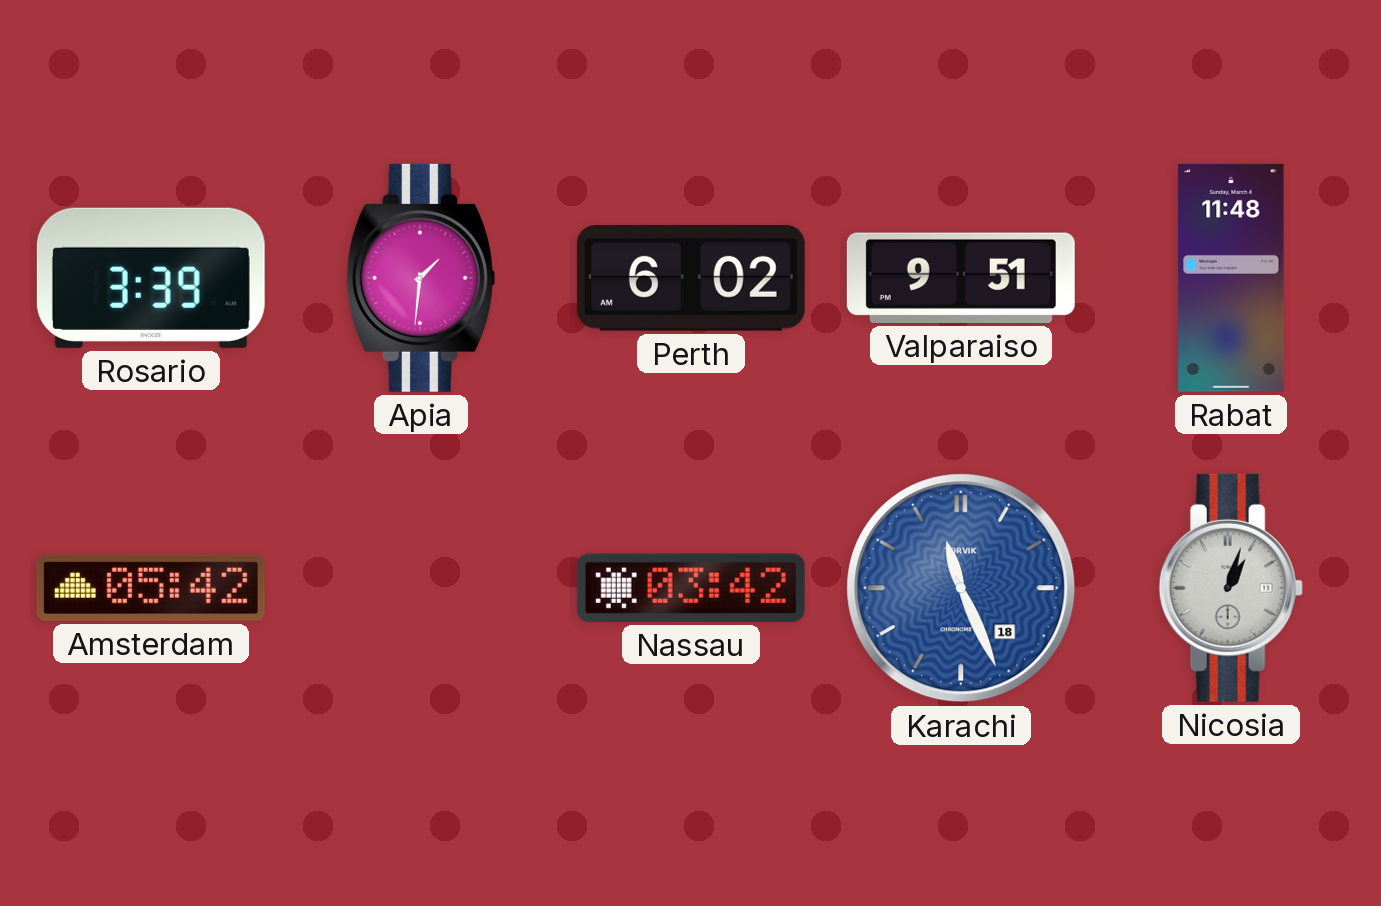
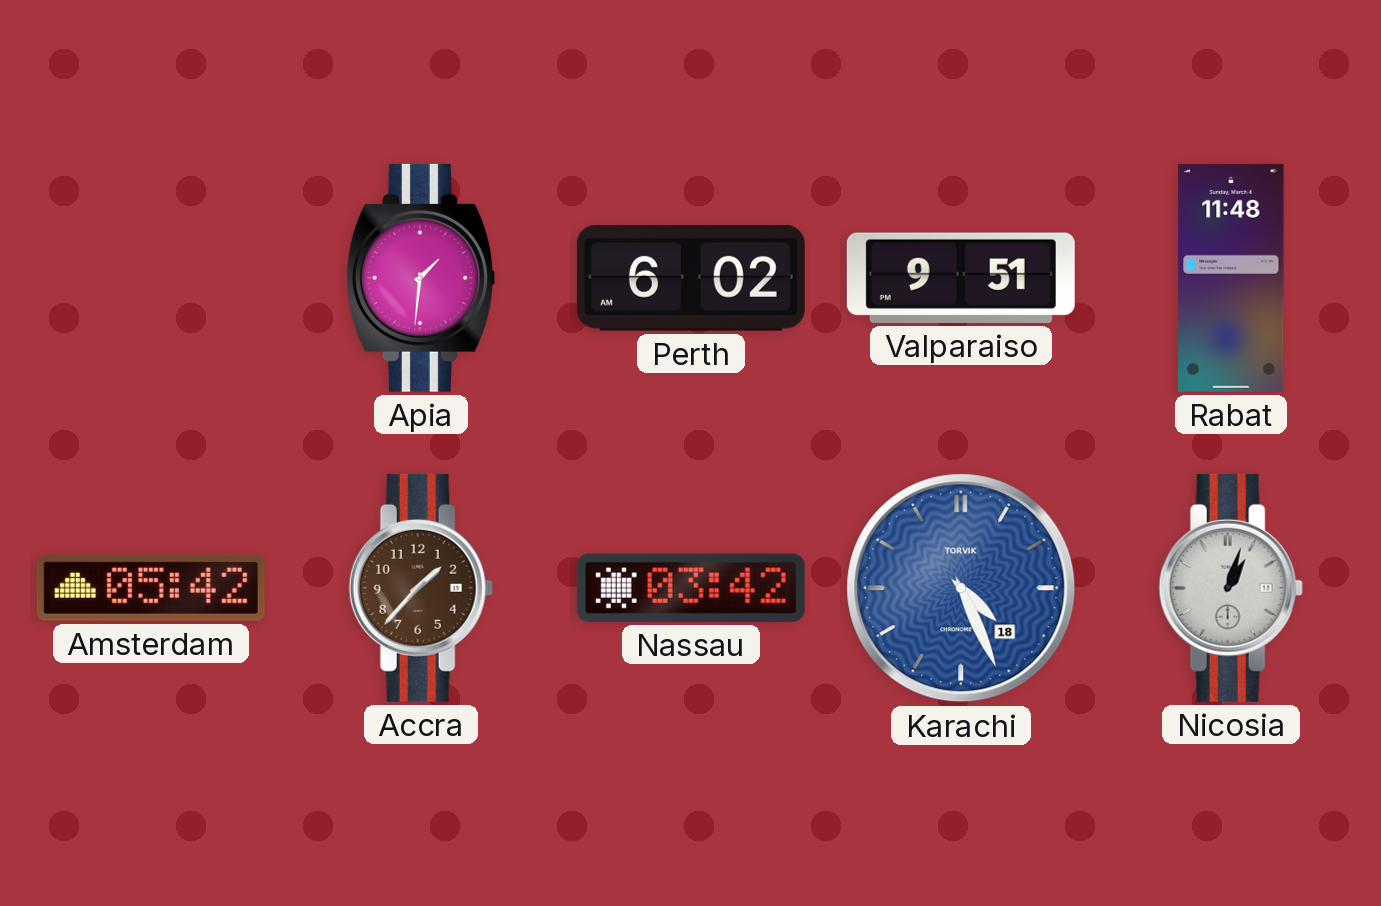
Rosario: 3:39 -> none
Accra: none -> 1:37
Karachi: 11:26 -> 4:26
